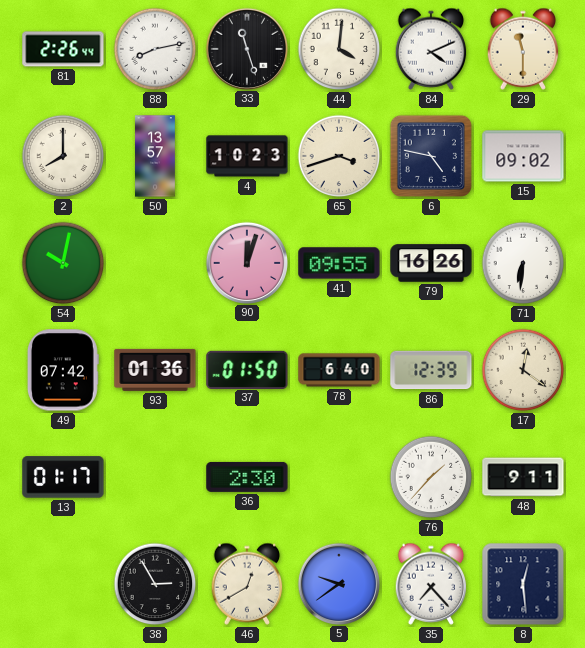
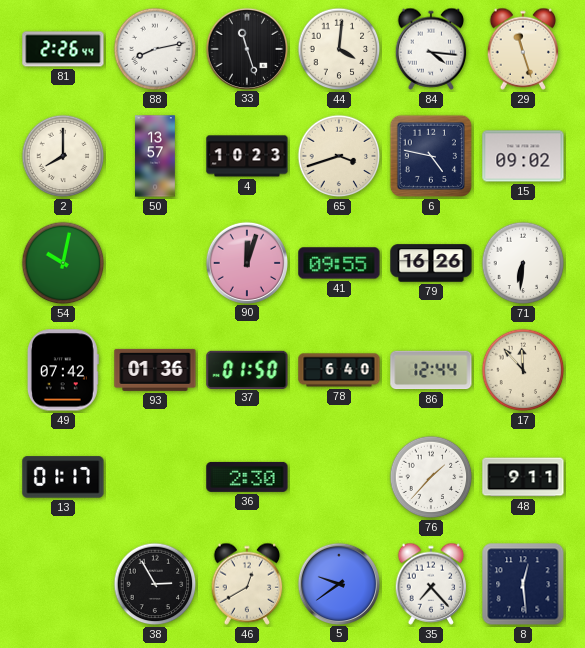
84: 4:11 -> 4:16
29: 11:30 -> 11:27
86: 12:39 -> 12:44
17: 12:21 -> 11:53
